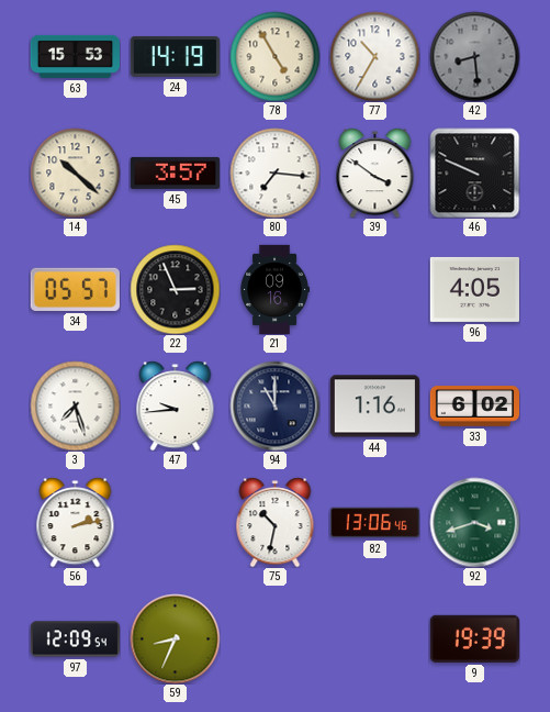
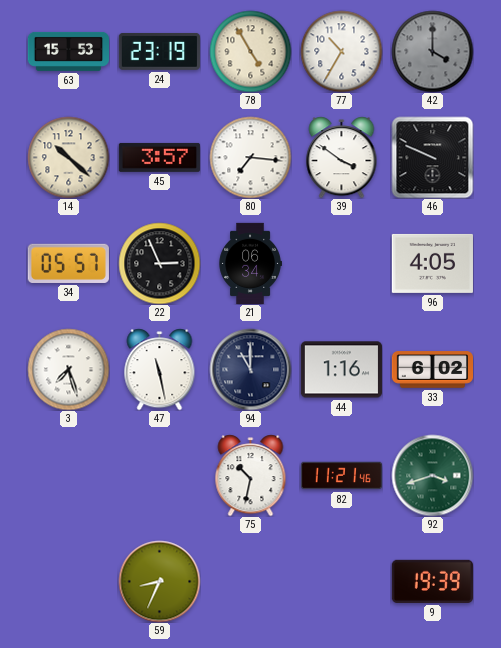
24: 14:19 -> 23:19
42: 8:29 -> 4:00
21: 09:16 -> 06:34
47: 9:44 -> 11:28
56: 2:13 -> none
82: 13:06 -> 11:21
97: 12:09 -> none
